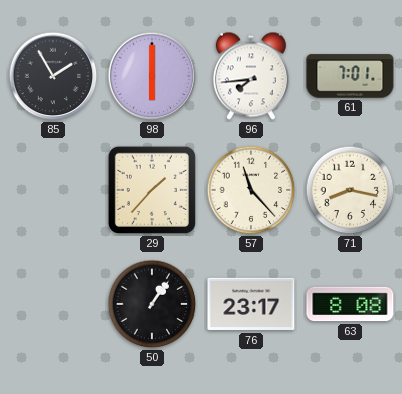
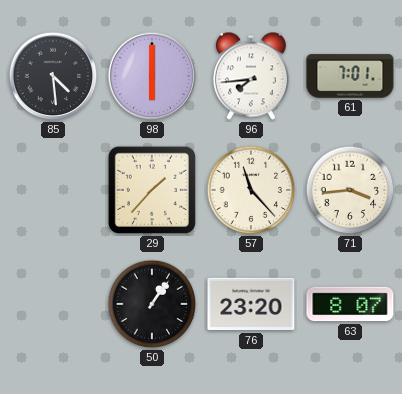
85: 1:55 -> 4:29
71: 8:17 -> 3:44
76: 23:17 -> 23:20
63: 8:08 -> 8:07
